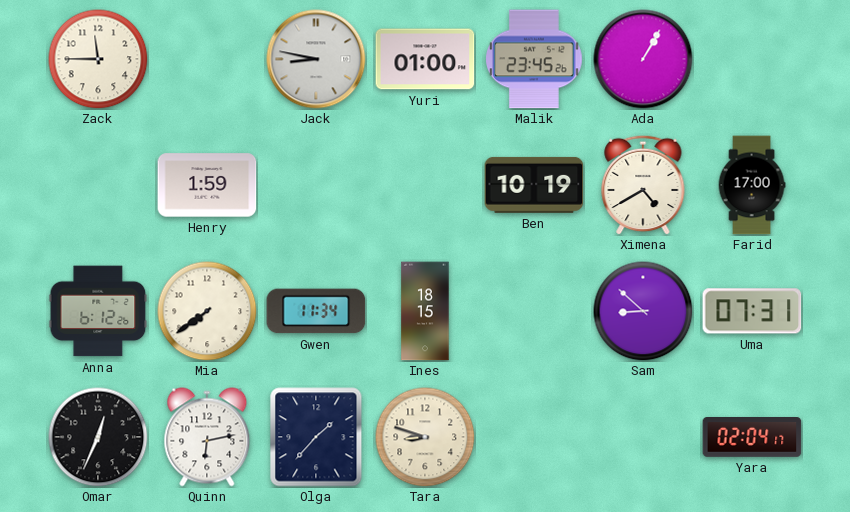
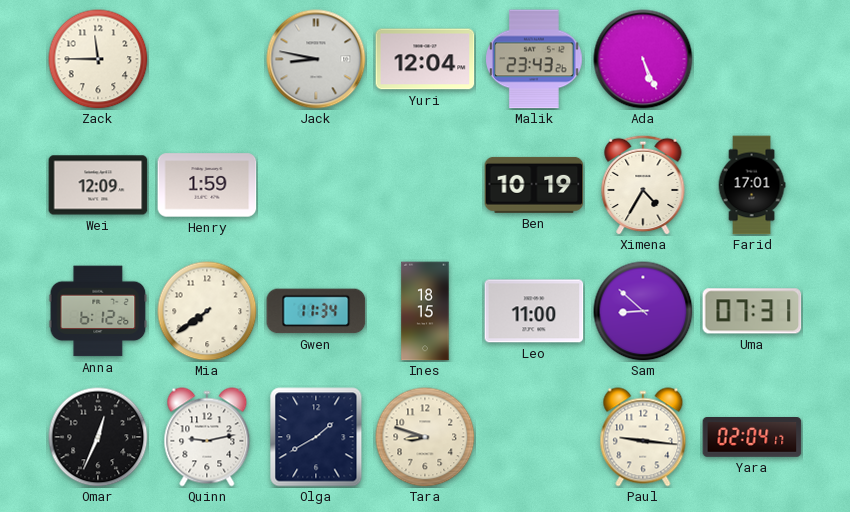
Yuri: 01:00 -> 12:04
Malik: 23:45 -> 23:43
Ada: 1:05 -> 5:26
Wei: none -> 12:09
Ximena: 4:40 -> 4:35
Farid: 17:00 -> 17:01
Leo: none -> 11:00
Quinn: 6:13 -> 9:13
Olga: 1:37 -> 1:40
Paul: none -> 9:16
